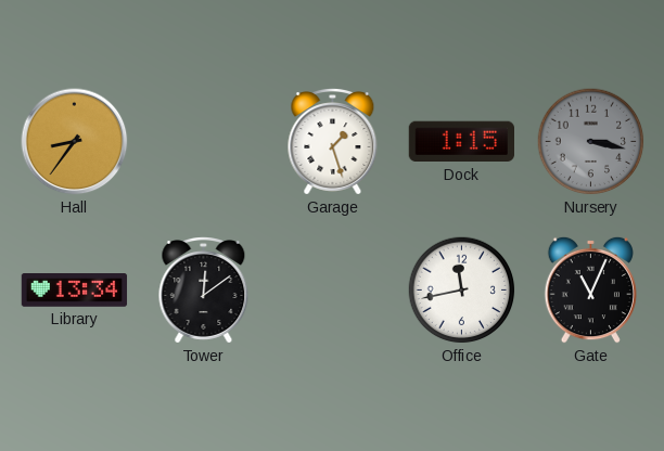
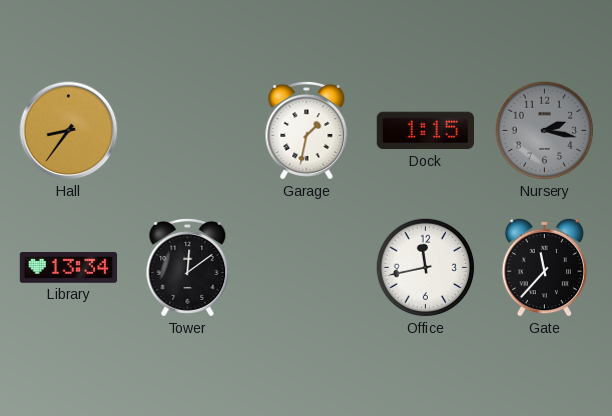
Garage: 1:27 -> 1:32
Nursery: 3:17 -> 2:17
Gate: 11:04 -> 11:37
